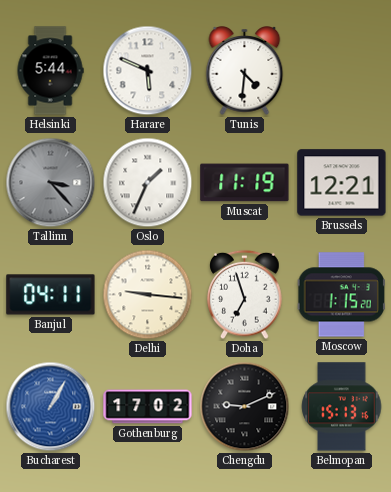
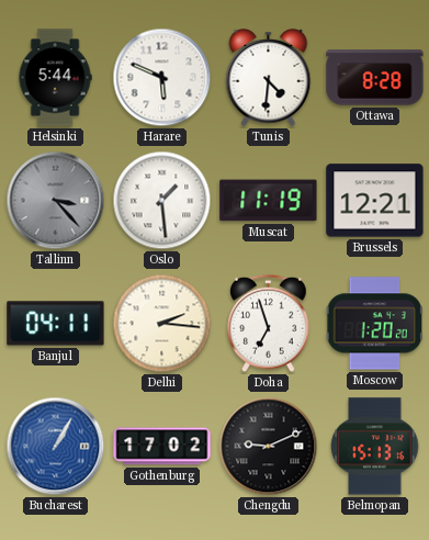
Ottawa: none -> 8:28
Oslo: 1:34 -> 1:29
Delhi: 9:16 -> 2:16
Moscow: 1:15 -> 1:20
